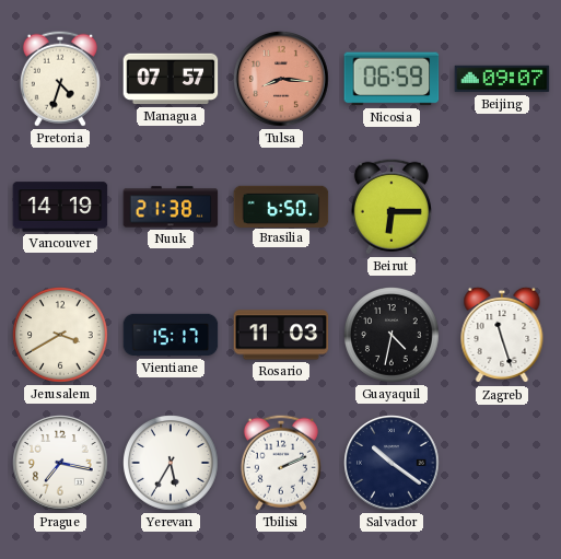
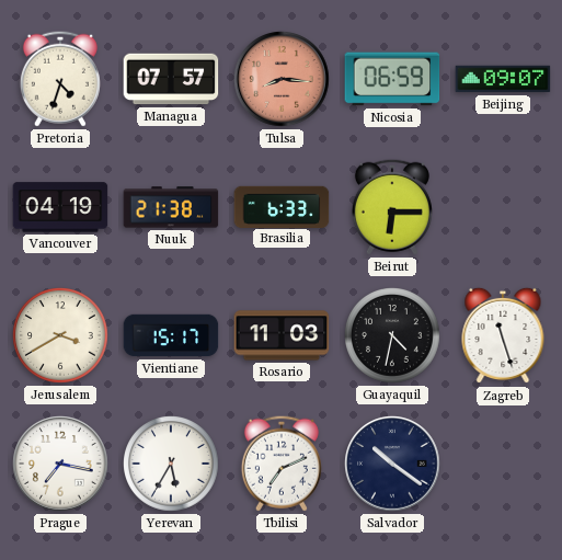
Vancouver: 14:19 -> 04:19
Brasilia: 6:50 -> 6:33
Tbilisi: 2:11 -> 7:11
